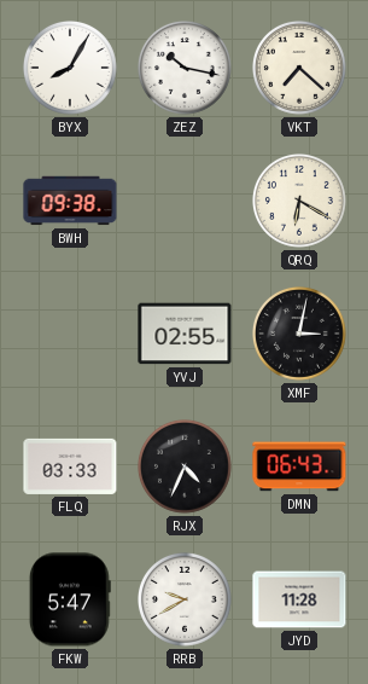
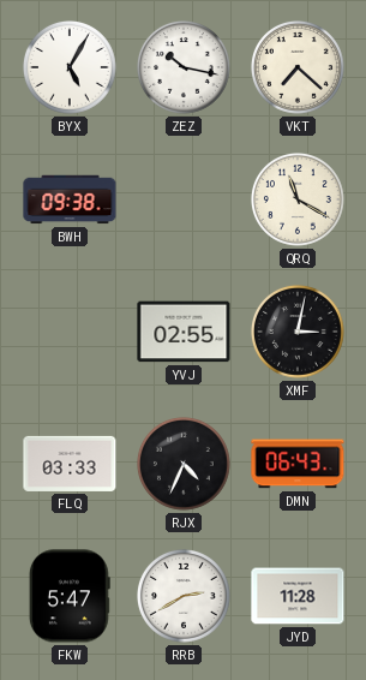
BYX: 8:05 -> 5:05
QRQ: 6:20 -> 11:20
RRB: 9:40 -> 2:40
